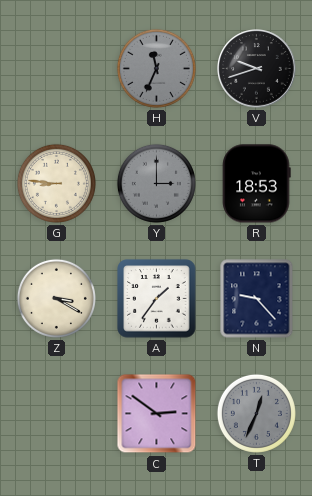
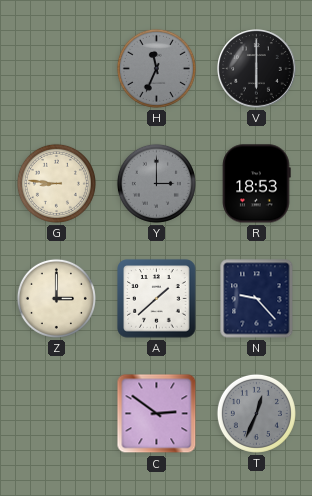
V: 9:42 -> 6:00
Z: 3:20 -> 3:00
A: 1:36 -> 1:38
